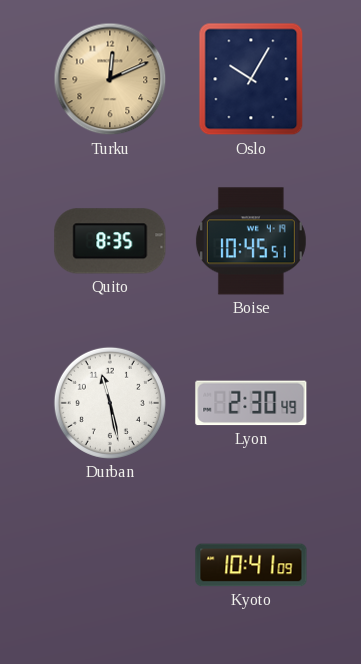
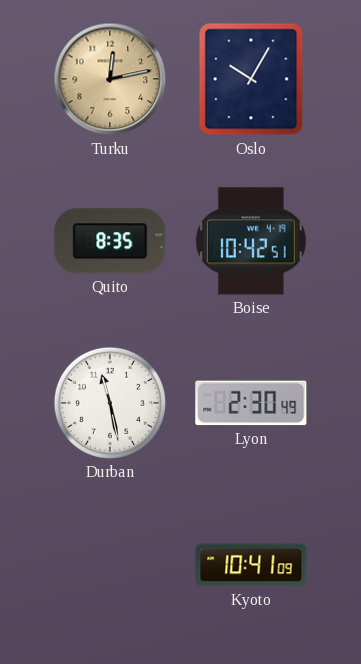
Turku: 12:11 -> 12:13
Boise: 10:45 -> 10:42
